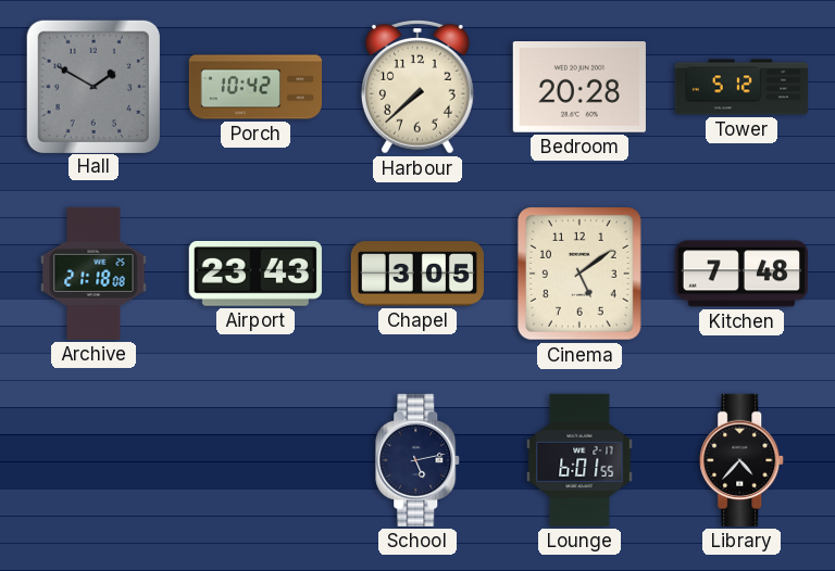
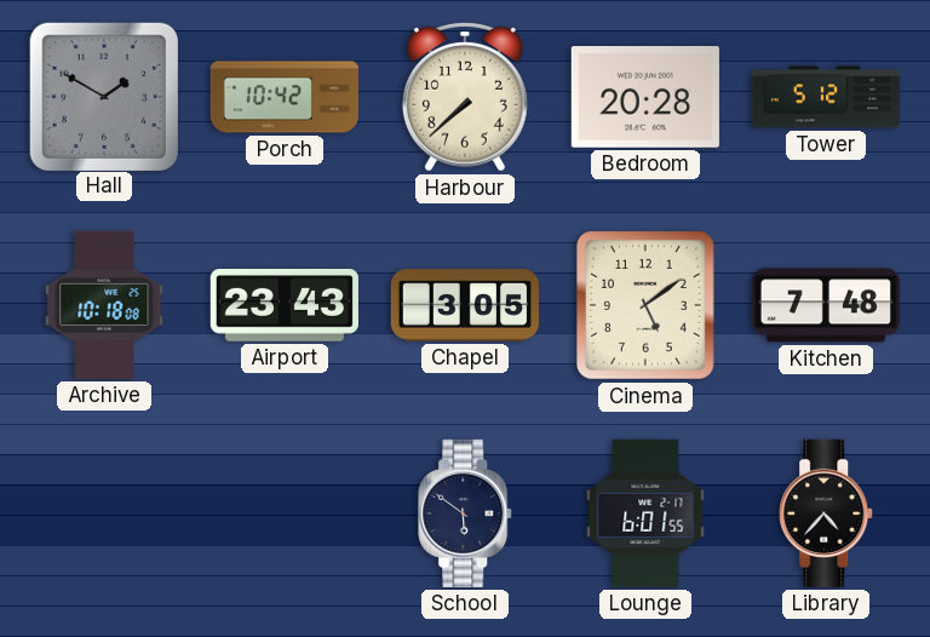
Archive: 21:18 -> 10:18
School: 5:13 -> 5:51
